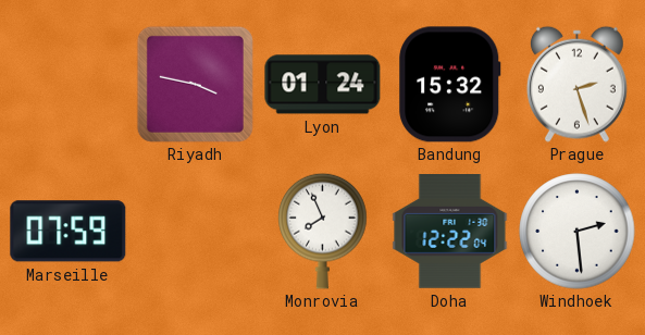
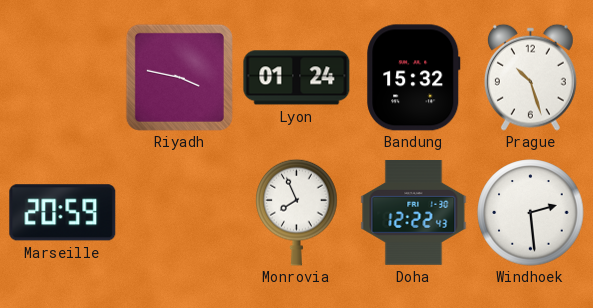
Prague: 2:27 -> 10:27
Marseille: 07:59 -> 20:59
Doha: 12:22:04 -> 12:22:43
